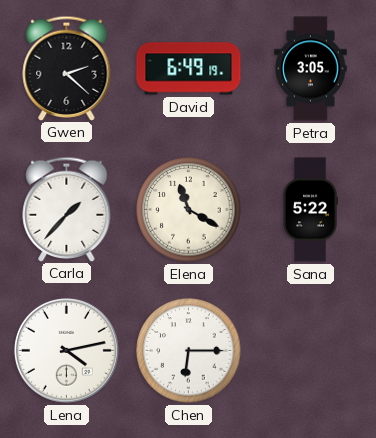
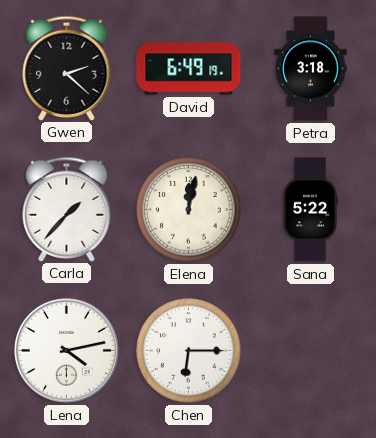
Petra: 3:05 -> 3:18
Elena: 11:20 -> 12:02
